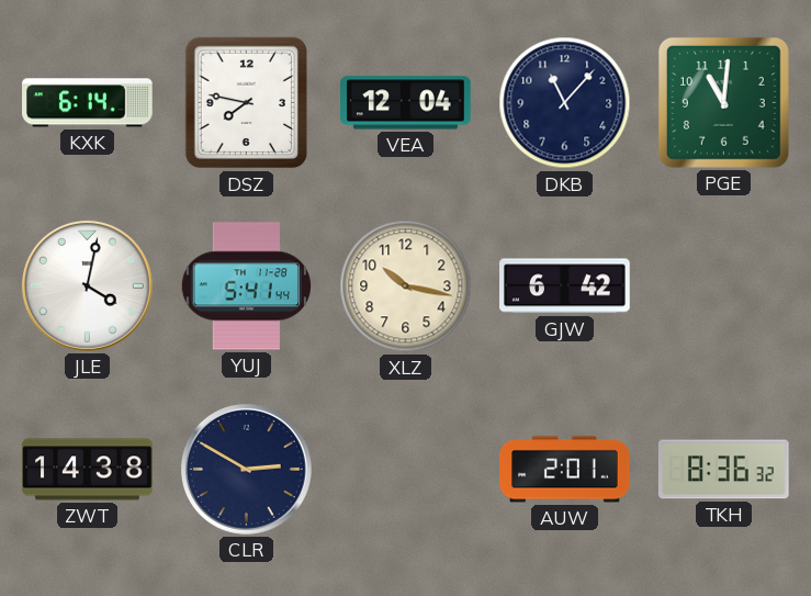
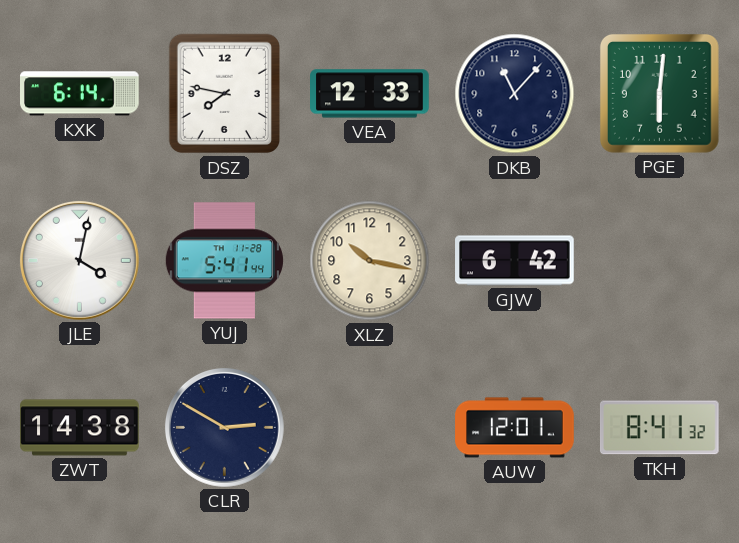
VEA: 12:04 -> 12:33
PGE: 11:01 -> 6:01
AUW: 2:01 -> 12:01
TKH: 8:36 -> 8:41
